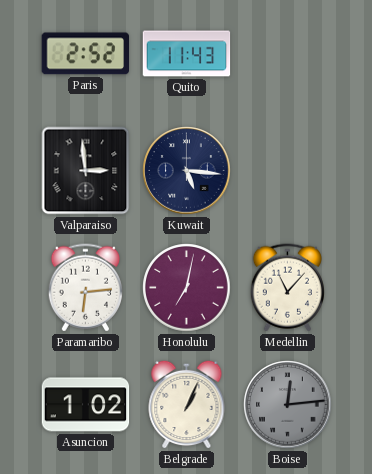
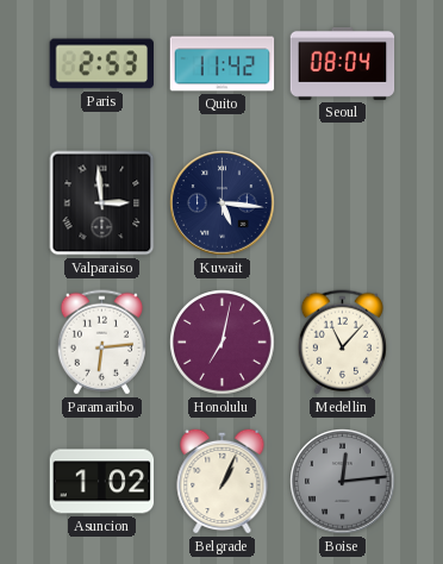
Paris: 2:52 -> 2:53
Quito: 11:43 -> 11:42
Seoul: none -> 08:04
